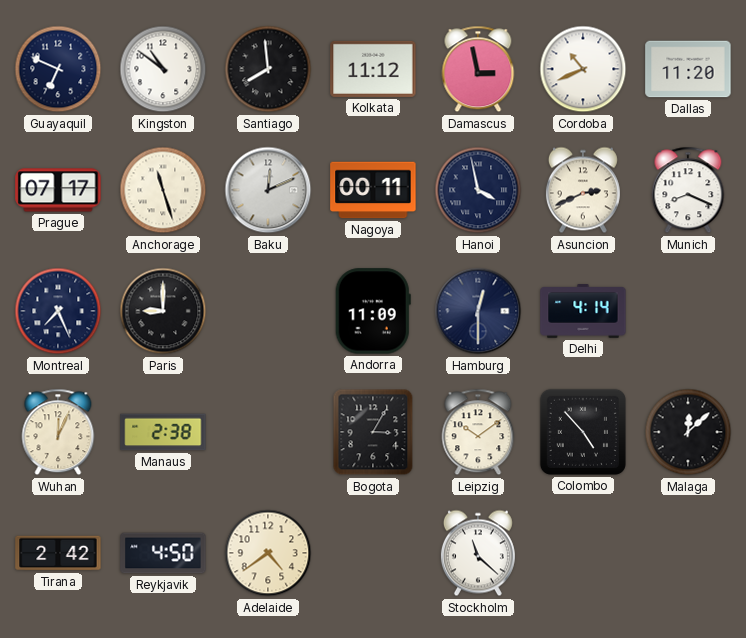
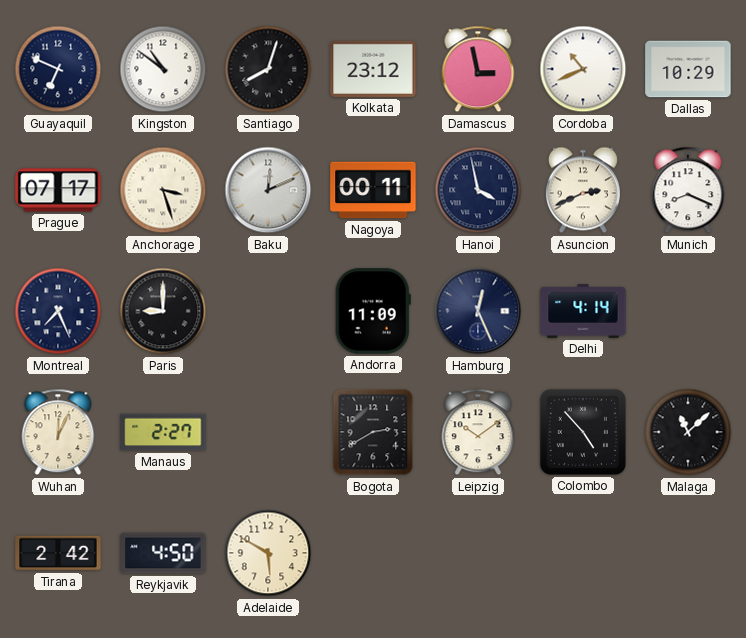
Santiago: 7:59 -> 8:03
Kolkata: 11:12 -> 23:12
Dallas: 11:20 -> 10:29
Anchorage: 11:27 -> 3:27
Hamburg: 12:30 -> 12:26
Manaus: 2:38 -> 2:27
Bogota: 3:05 -> 2:40
Malaga: 12:08 -> 11:08
Adelaide: 4:39 -> 5:50
Stockholm: 11:22 -> none
